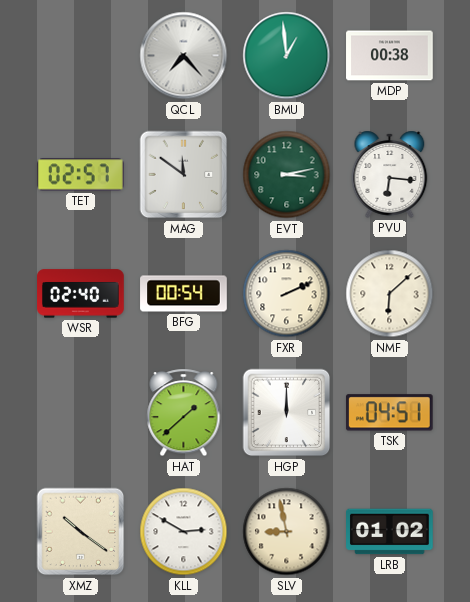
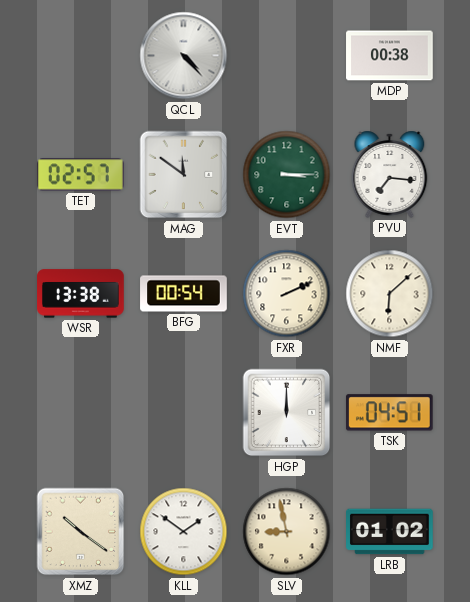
QCL: 7:23 -> 4:23
BMU: 12:59 -> none
EVT: 3:13 -> 3:15
PVU: 6:16 -> 7:16
WSR: 02:40 -> 13:38
HAT: 1:38 -> none
KLL: 2:50 -> 1:51
